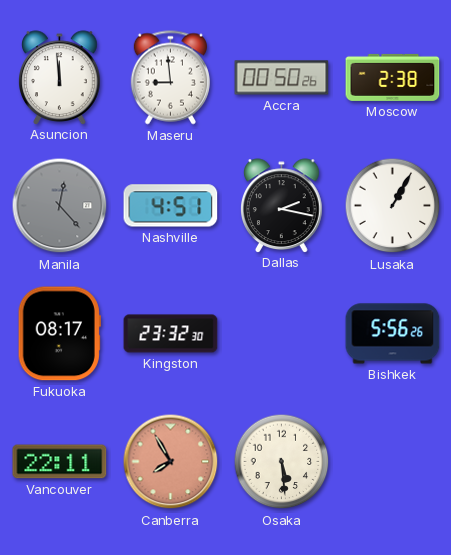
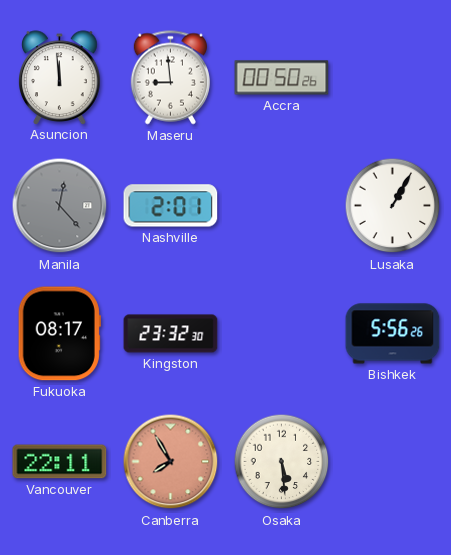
Moscow: 2:38 -> none
Nashville: 4:51 -> 2:01
Dallas: 2:17 -> none
